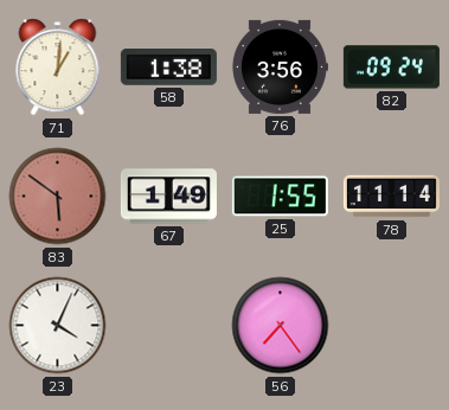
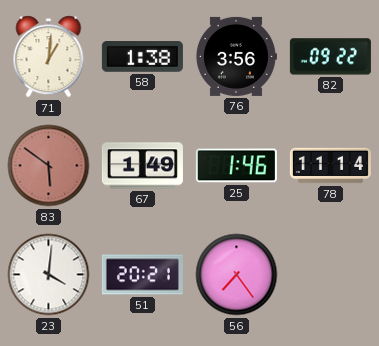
82: 09:24 -> 09:22
25: 1:55 -> 1:46
23: 4:04 -> 4:01
51: none -> 20:21
